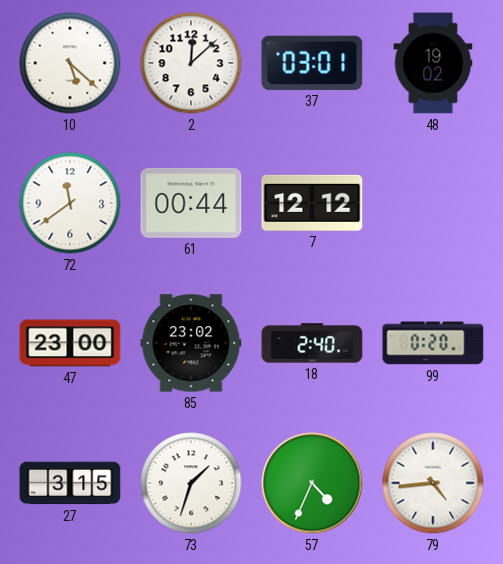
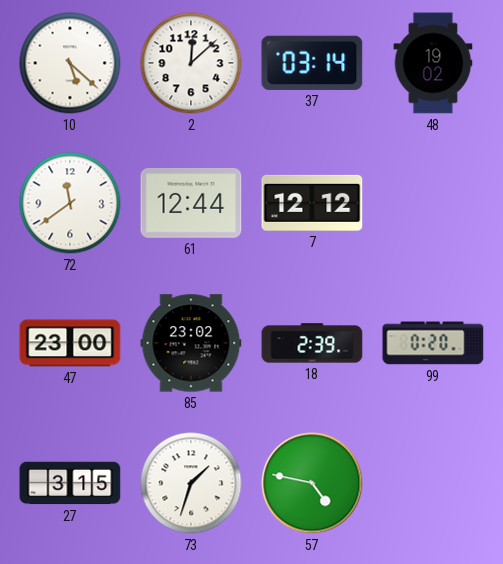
37: 03:01 -> 03:14
61: 00:44 -> 12:44
18: 2:40 -> 2:39
57: 4:34 -> 4:47
79: 4:44 -> none
